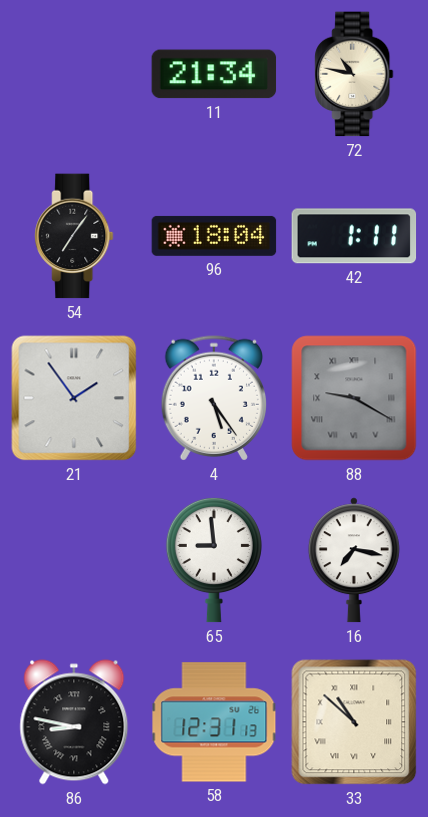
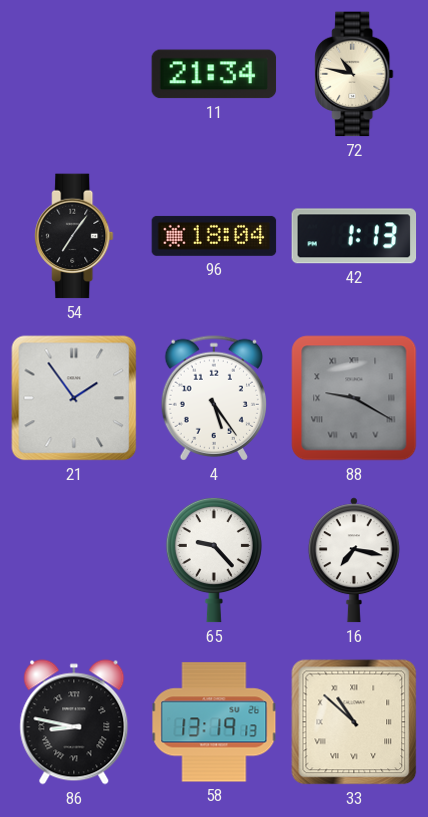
42: 1:11 -> 1:13
65: 8:59 -> 9:23
58: 12:31 -> 13:19
